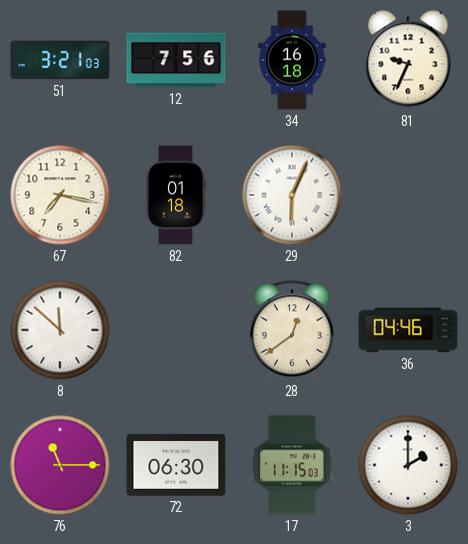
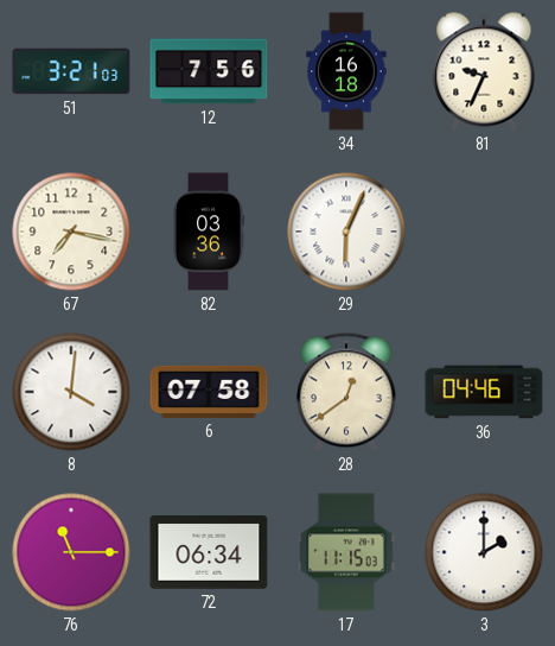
82: 01:18 -> 03:36
8: 11:52 -> 4:01
6: none -> 07:58
72: 06:30 -> 06:34
